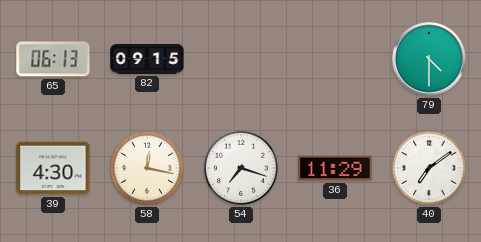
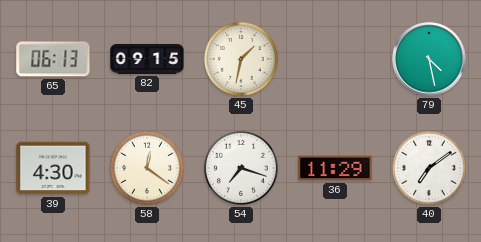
45: none -> 1:32
79: 4:30 -> 4:28
58: 12:17 -> 12:21
